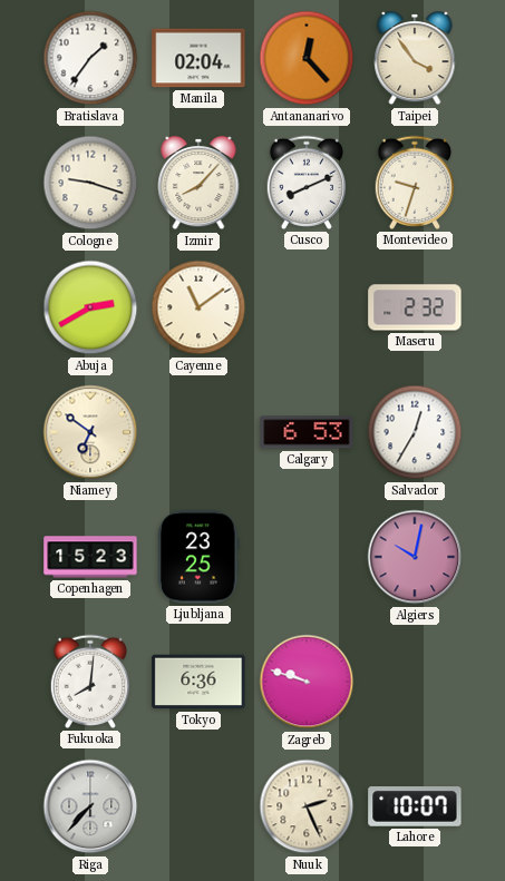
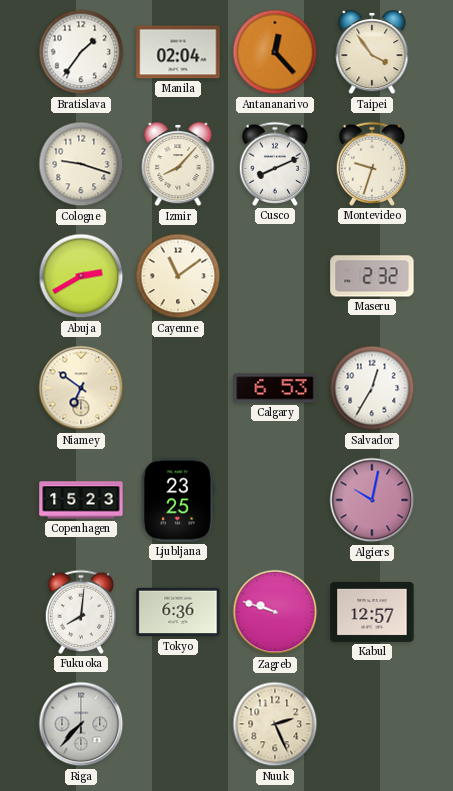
Kabul: none -> 12:57
Lahore: 10:07 -> none
